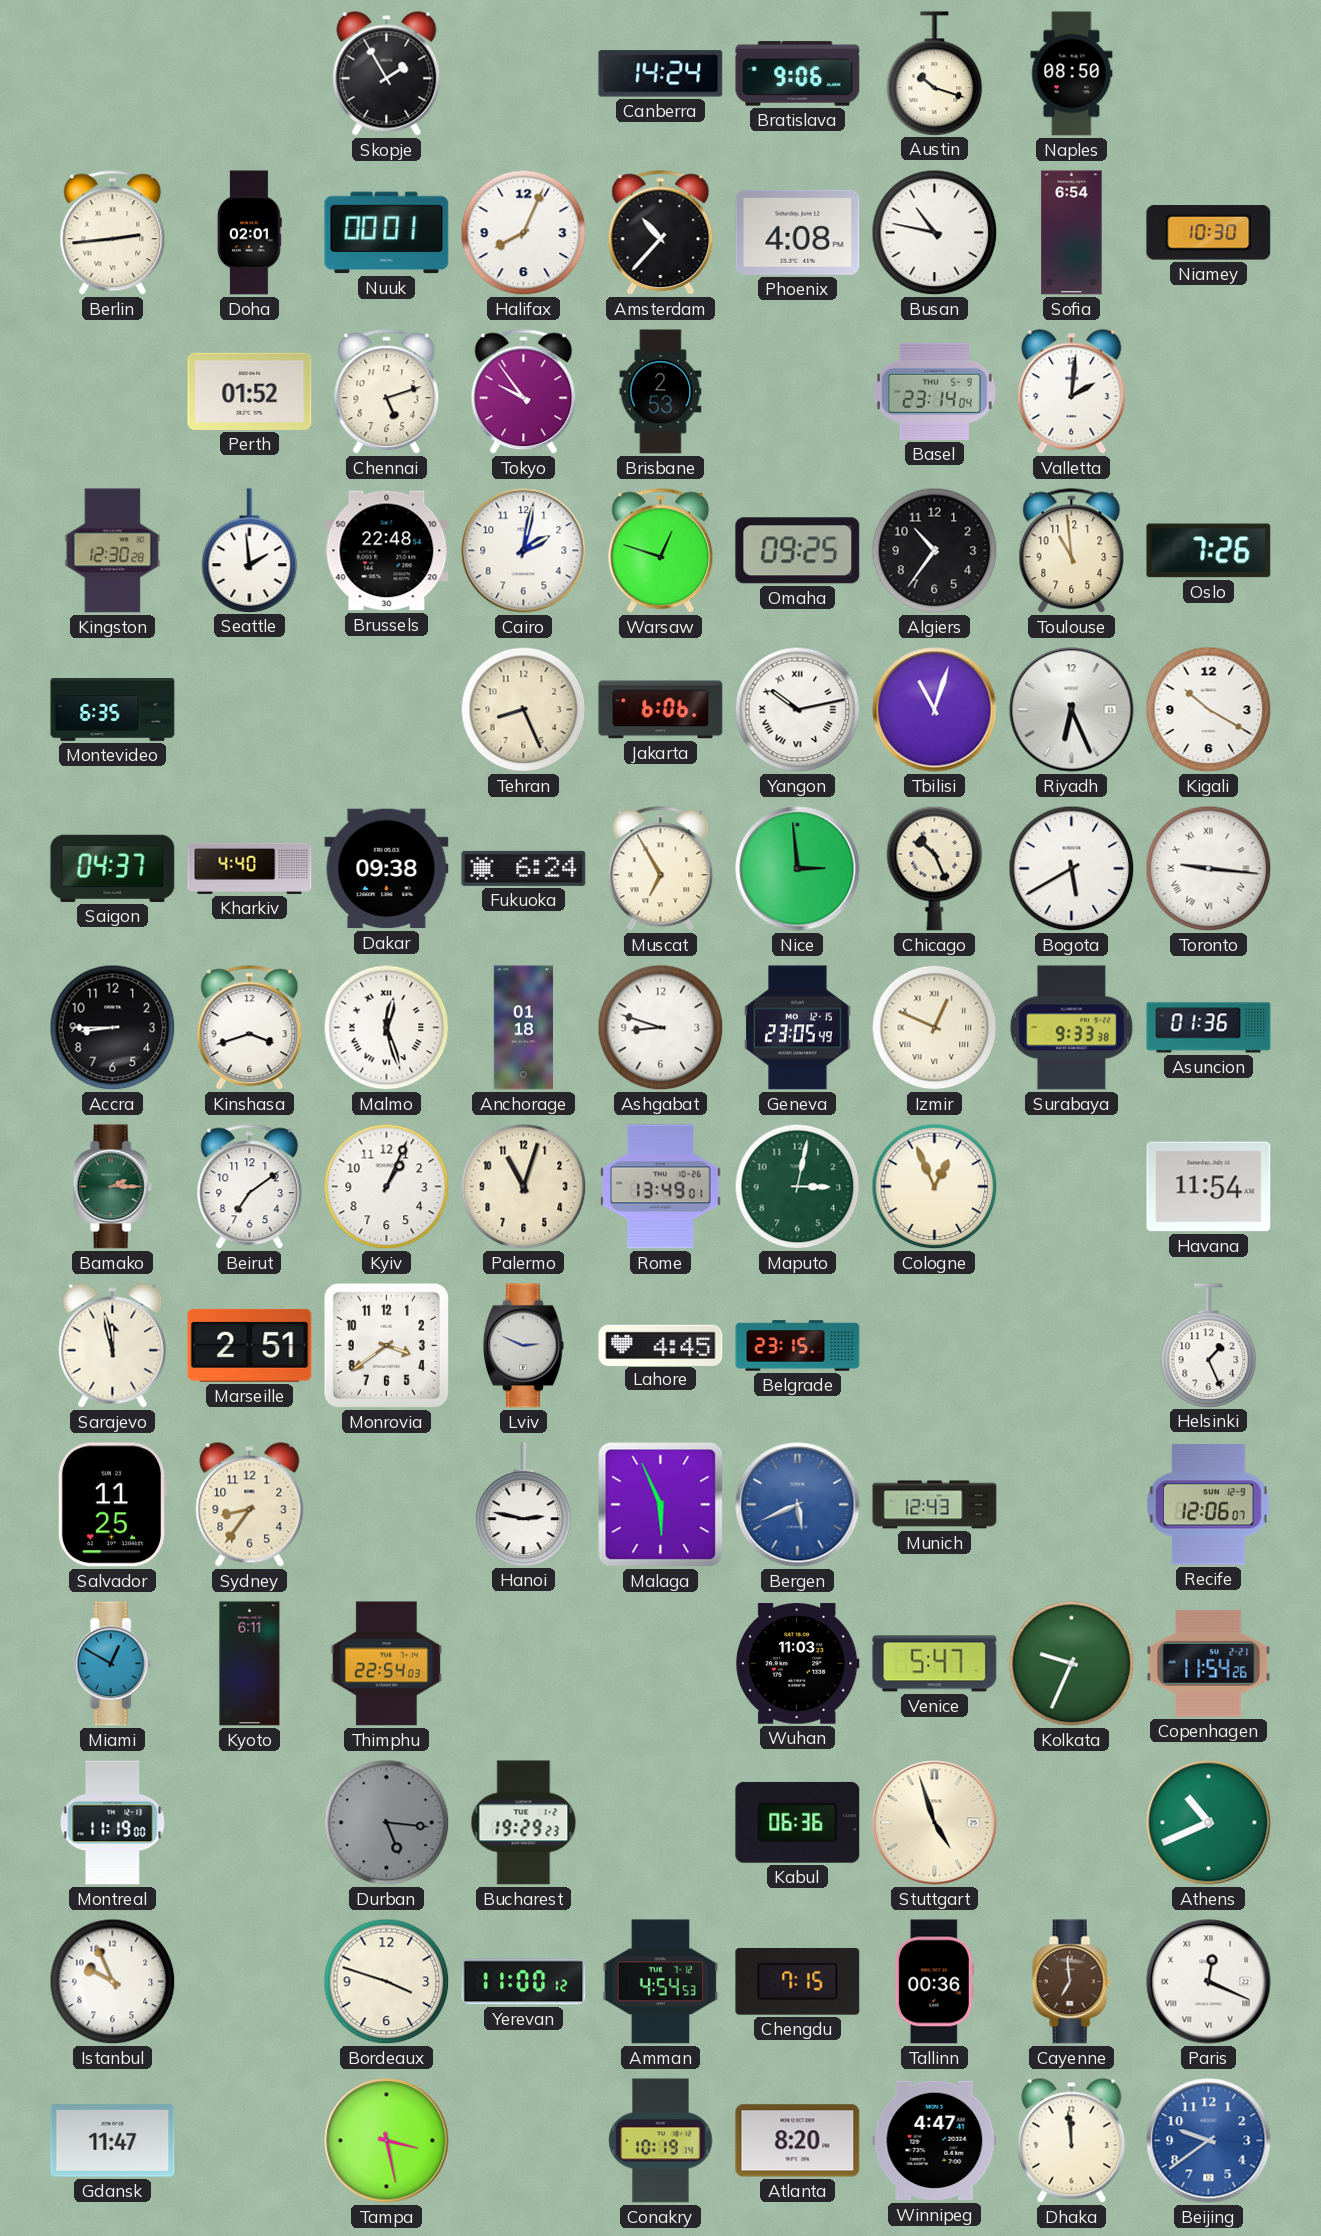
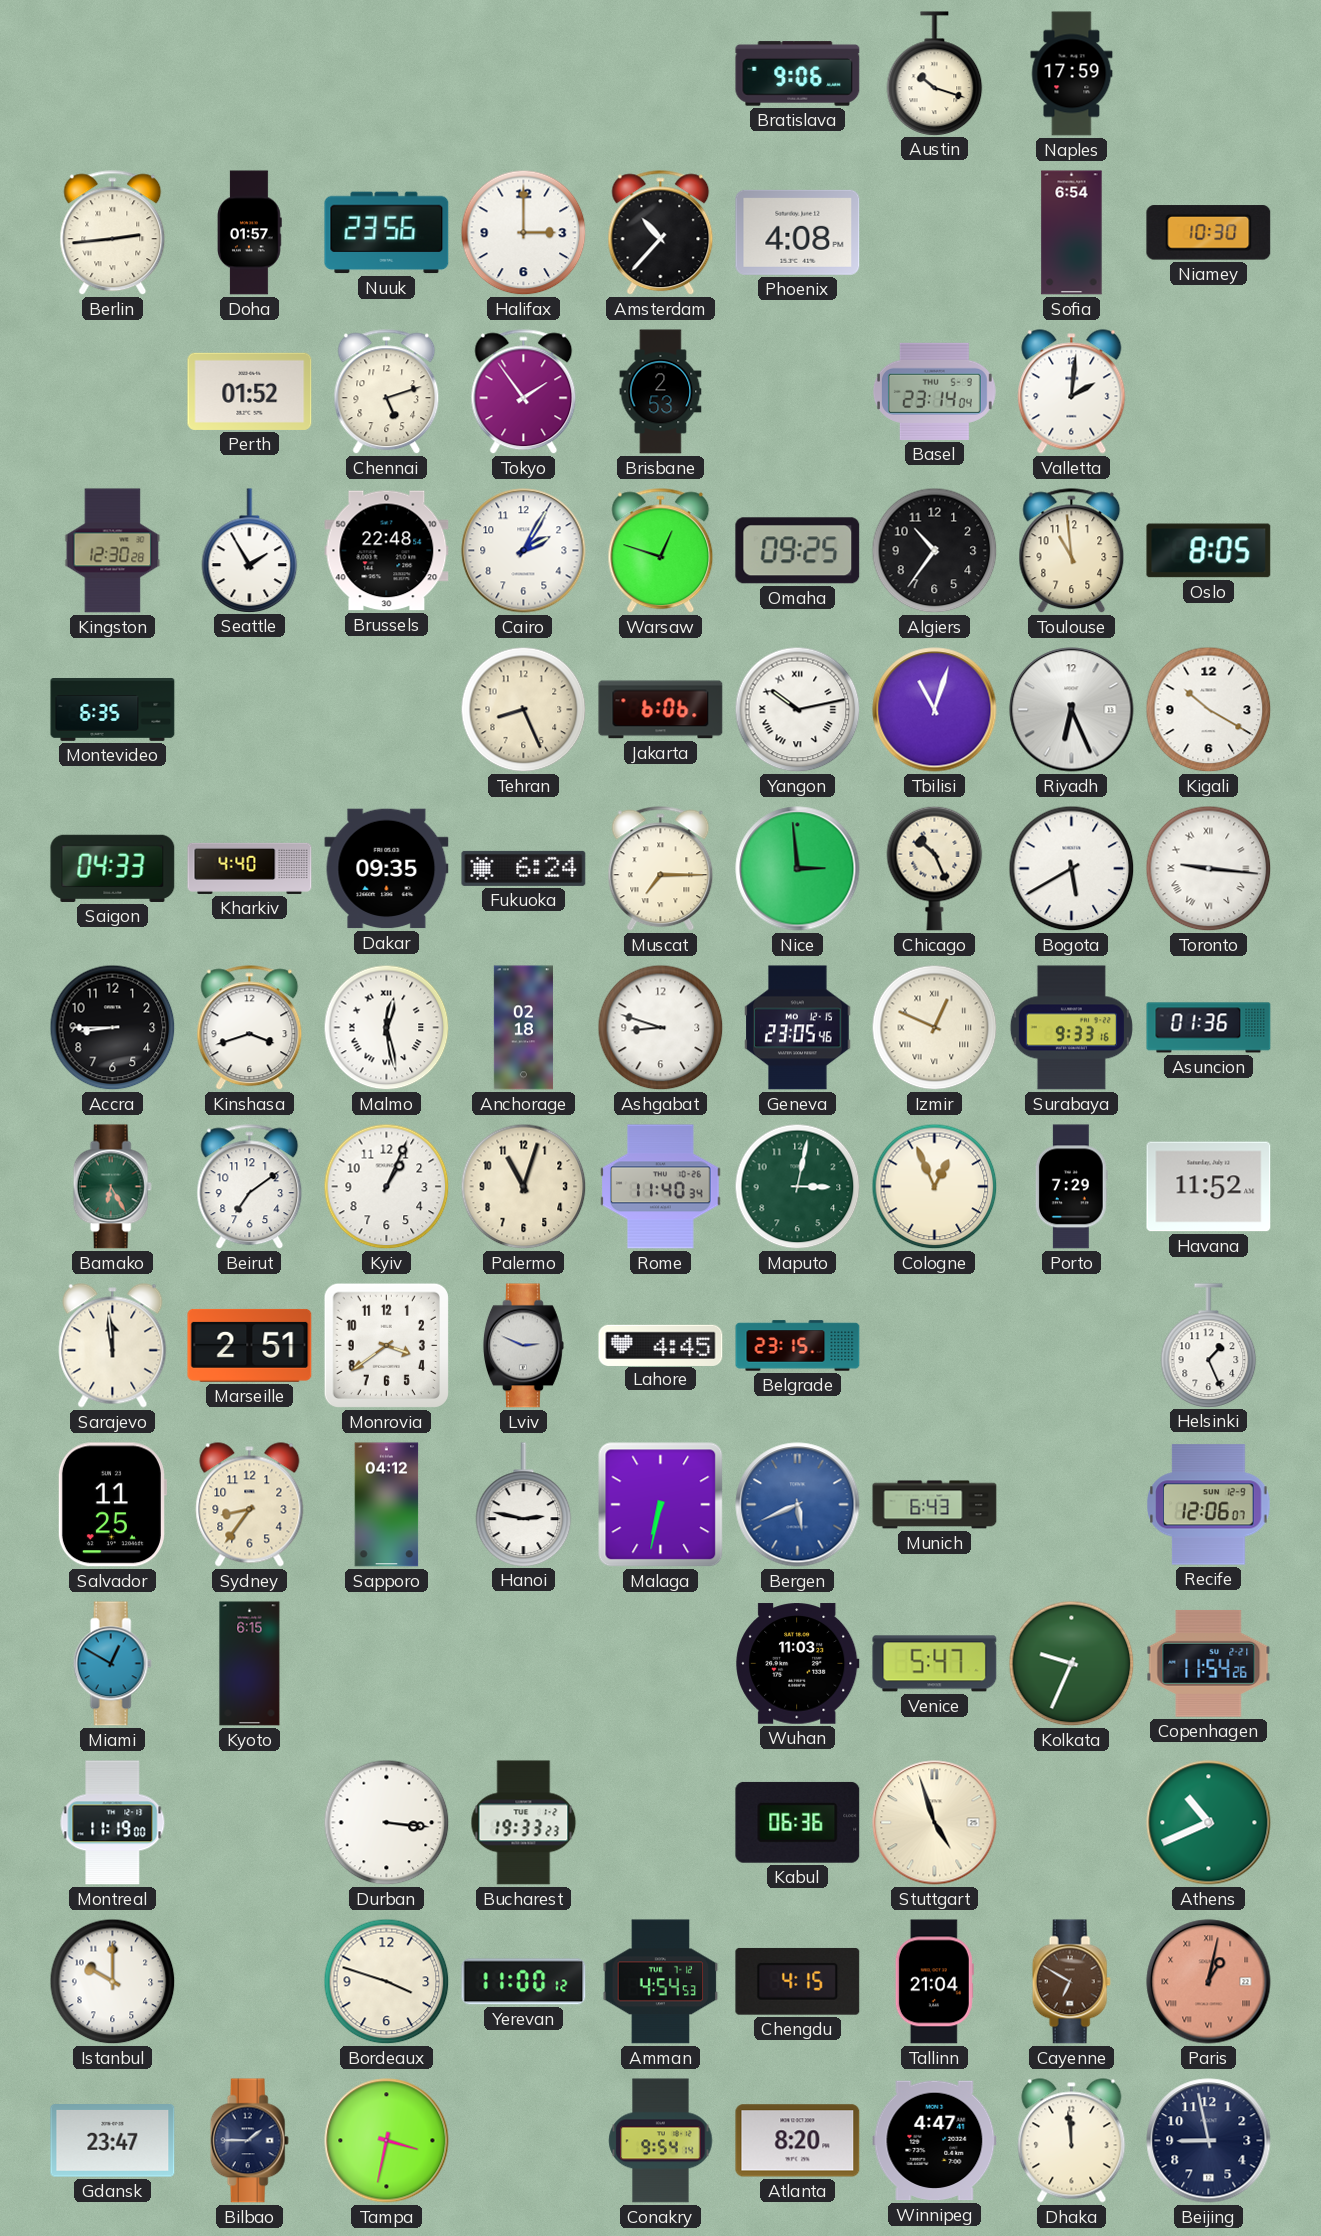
Skopje: 1:55 -> none
Canberra: 14:24 -> none
Naples: 08:50 -> 17:59
Doha: 02:01 -> 01:57
Nuuk: 00:01 -> 23:56
Halifax: 8:04 -> 3:00
Busan: 10:47 -> none
Tokyo: 9:54 -> 1:54
Seattle: 1:59 -> 1:55
Cairo: 2:02 -> 2:05
Oslo: 7:26 -> 8:05
Saigon: 04:37 -> 04:33
Dakar: 09:38 -> 09:35
Muscat: 6:55 -> 7:15
Malmo: 12:27 -> 12:28
Anchorage: 01:18 -> 02:18
Geneva: 23:05:49 -> 23:05:46
Surabaya: 9:33:38 -> 9:33:16
Bamako: 2:15 -> 6:25
Rome: 13:49 -> 11:40
Porto: none -> 7:29
Havana: 11:54 -> 11:52
Sarajevo: 11:58 -> 11:59
Sapporo: none -> 04:12
Malaga: 5:56 -> 6:32
Munich: 12:43 -> 6:43
Kyoto: 6:11 -> 6:15
Thimphu: 22:54 -> none
Durban: 5:16 -> 3:16
Durban dial: grey -> white
Bucharest: 19:29 -> 19:33
Istanbul: 9:56 -> 10:00
Chengdu: 7:15 -> 4:15
Tallinn: 00:36 -> 21:04
Cayenne: 6:59 -> 6:50
Paris: 12:19 -> 1:02
Paris dial: white -> salmon
Gdansk: 11:47 -> 23:47
Bilbao: none -> 1:45
Tampa: 3:28 -> 3:32
Conakry: 10:19 -> 9:54
Beijing: 9:39 -> 8:58
Beijing dial: blue -> navy
